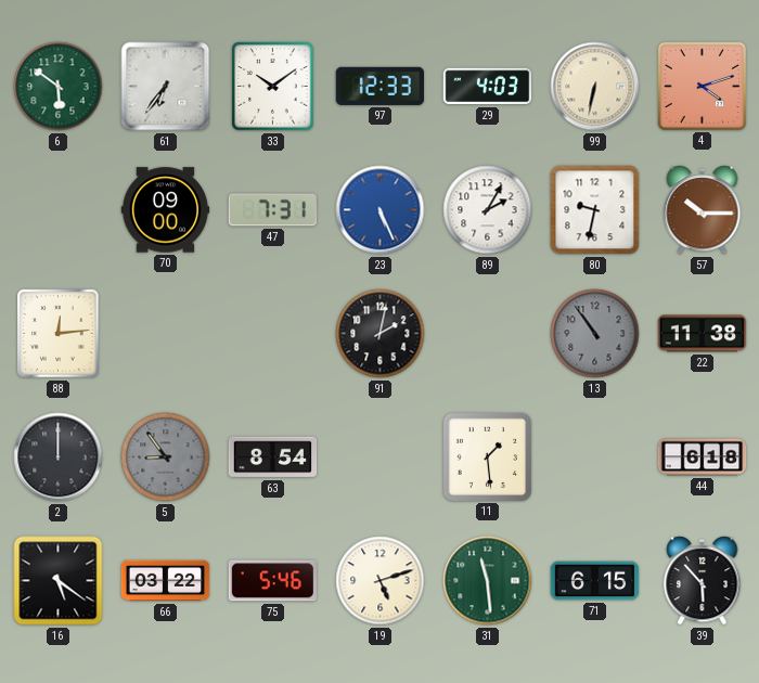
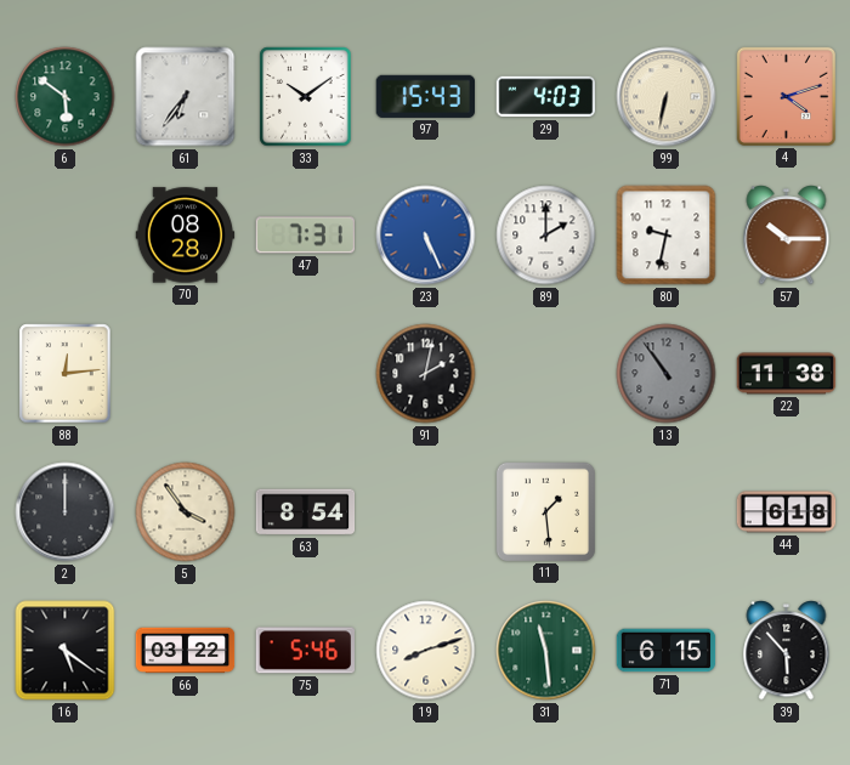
97: 12:33 -> 15:43
70: 09:00 -> 08:28
89: 2:05 -> 2:00
5: 8:54 -> 3:54
5 dial: grey -> cream
19: 5:12 -> 8:12
